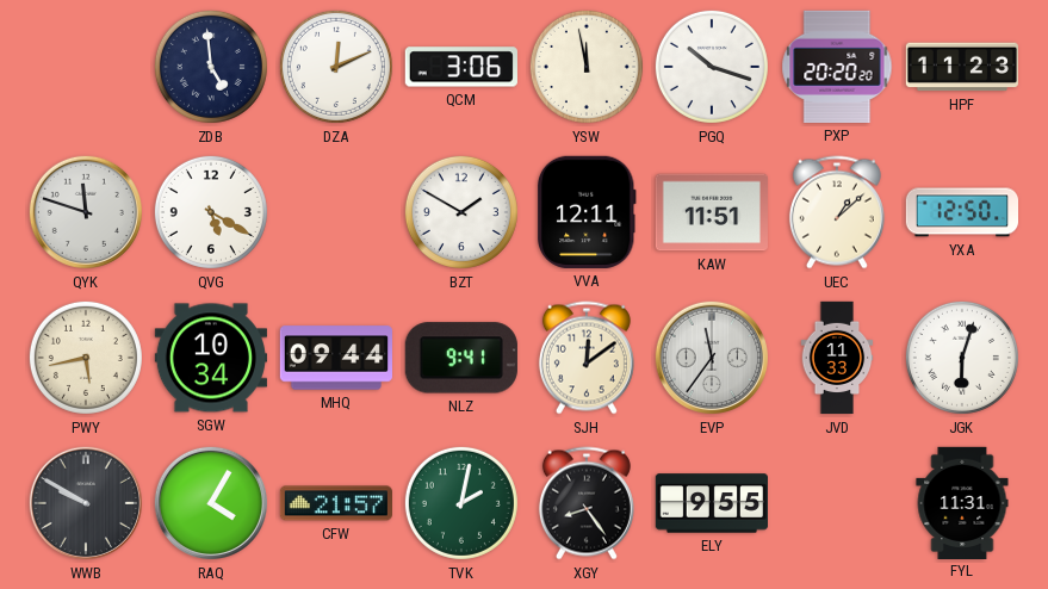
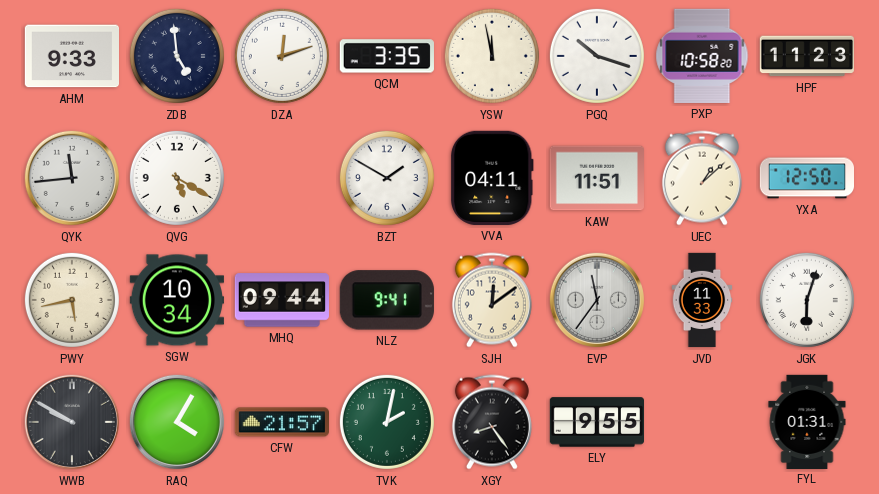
AHM: none -> 9:33
DZA: 12:11 -> 12:12
QCM: 3:06 -> 3:35
PXP: 20:20 -> 10:58
QYK: 11:48 -> 11:44
VVA: 12:11 -> 04:11
FYL: 11:31 -> 01:31
